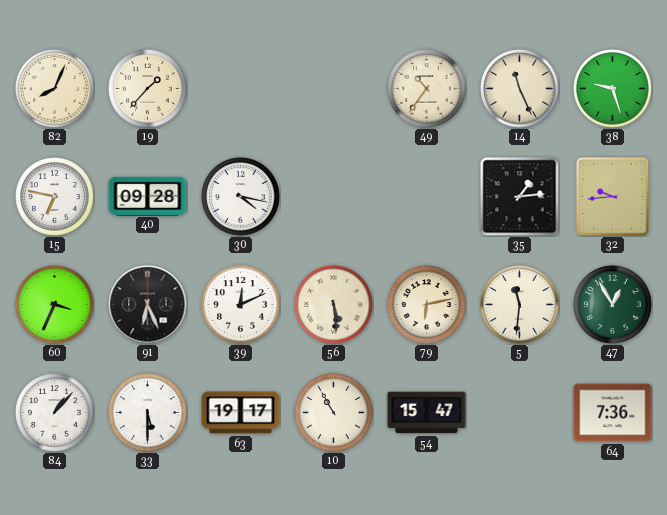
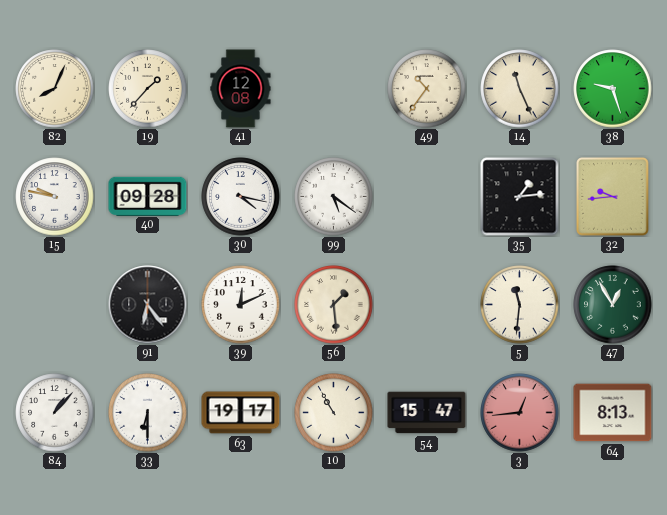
41: none -> 12:08
15: 6:47 -> 9:47
99: none -> 5:21
60: 3:34 -> none
91: 6:26 -> 6:24
56: 5:29 -> 1:29
79: 6:13 -> none
33: 5:30 -> 6:30
3: none -> 12:44
64: 7:36 -> 8:13
